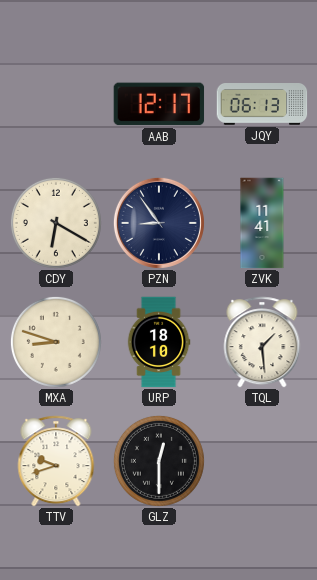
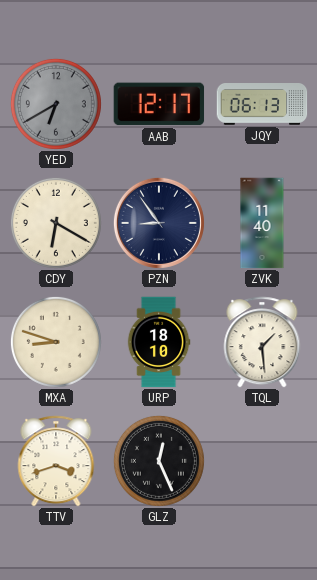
YED: none -> 6:40
ZVK: 11:41 -> 11:40
TTV: 9:42 -> 3:42
GLZ: 12:30 -> 12:26
